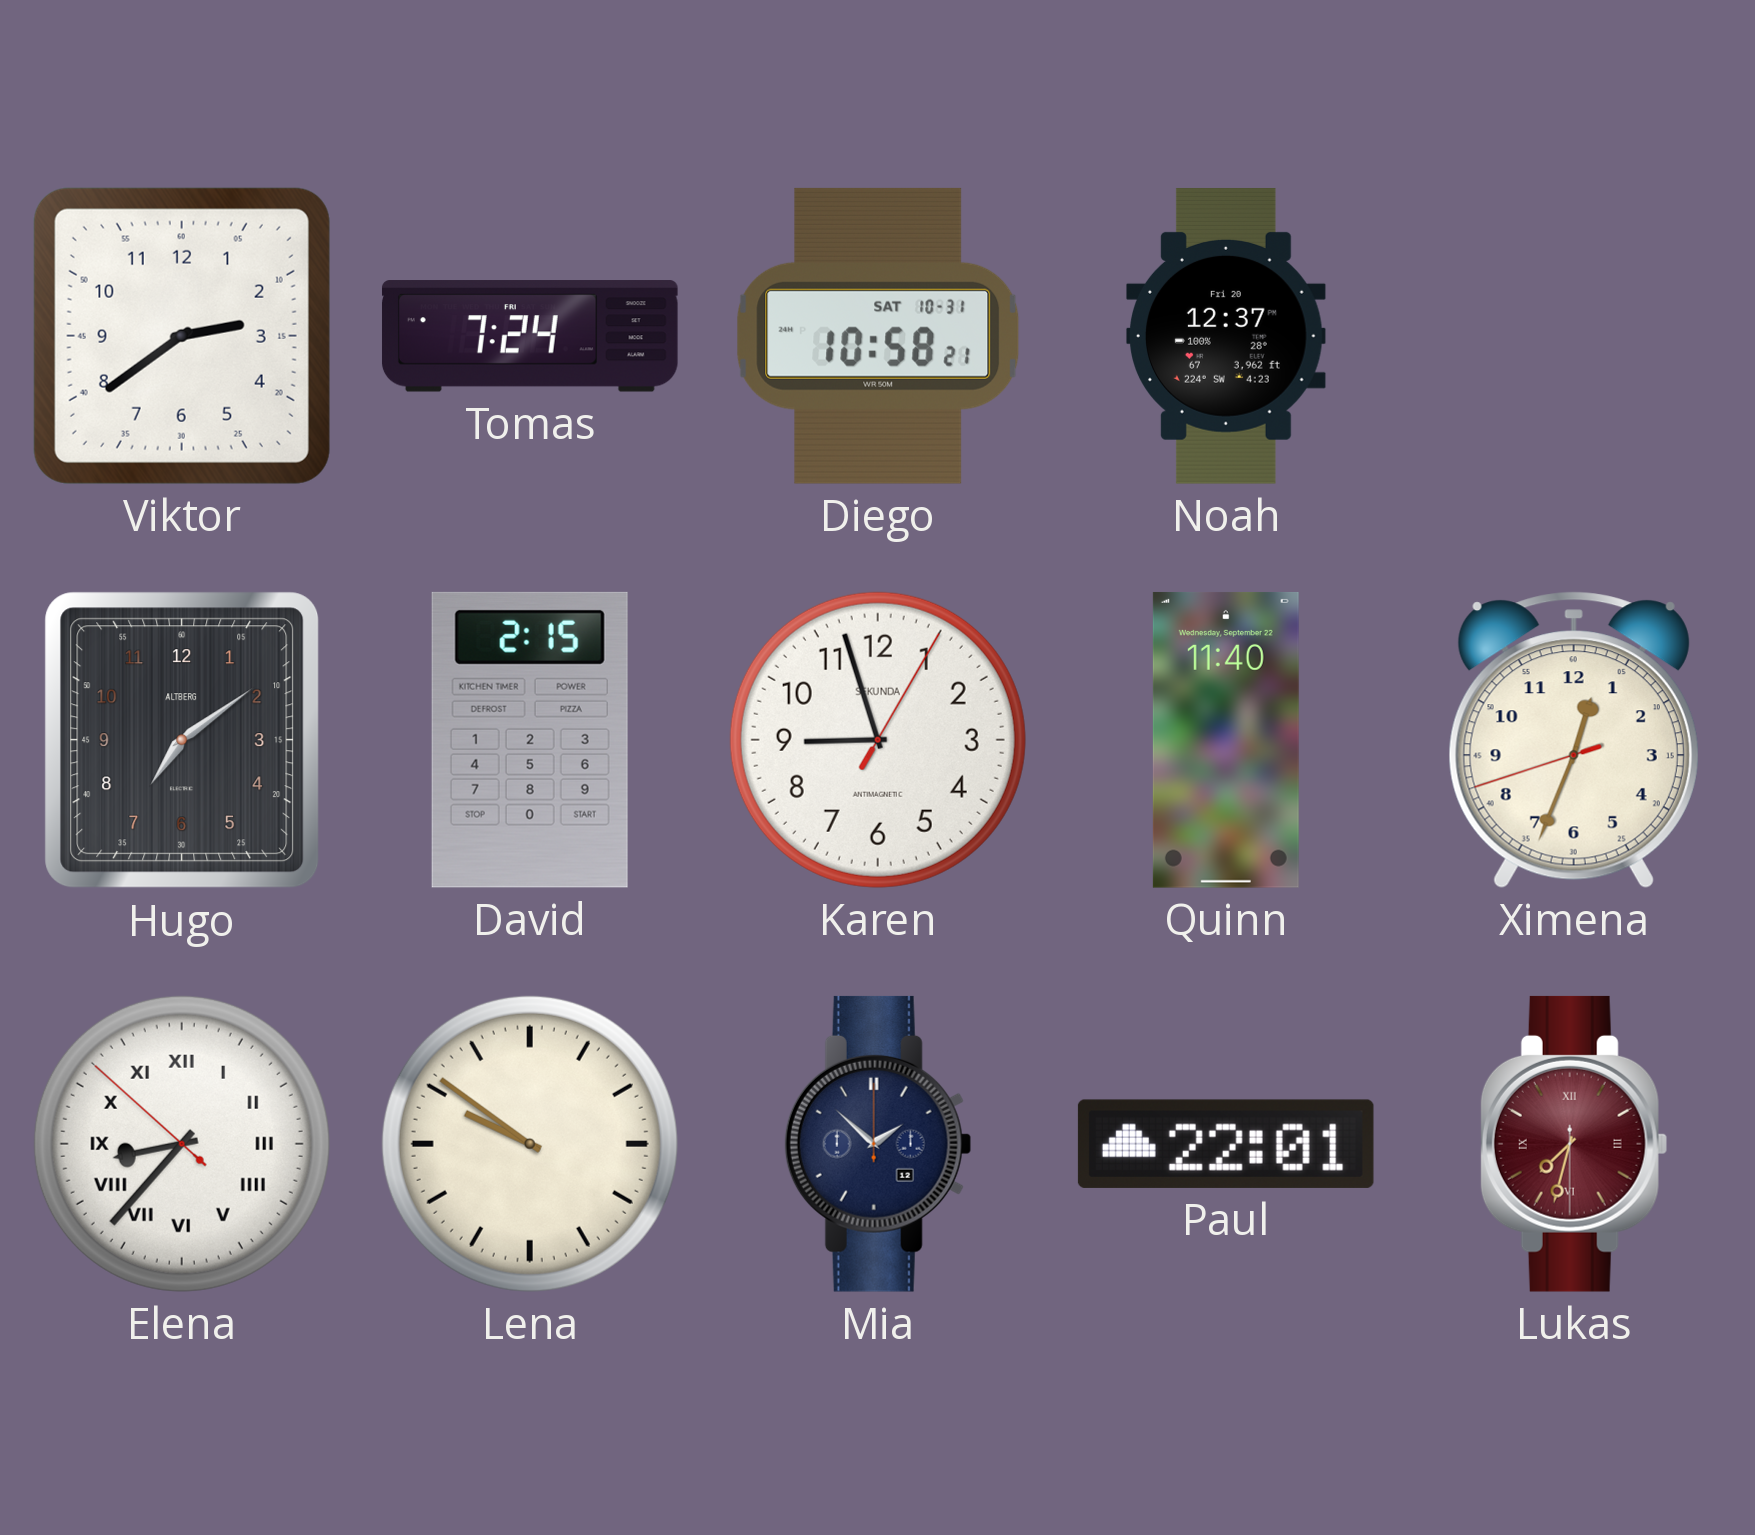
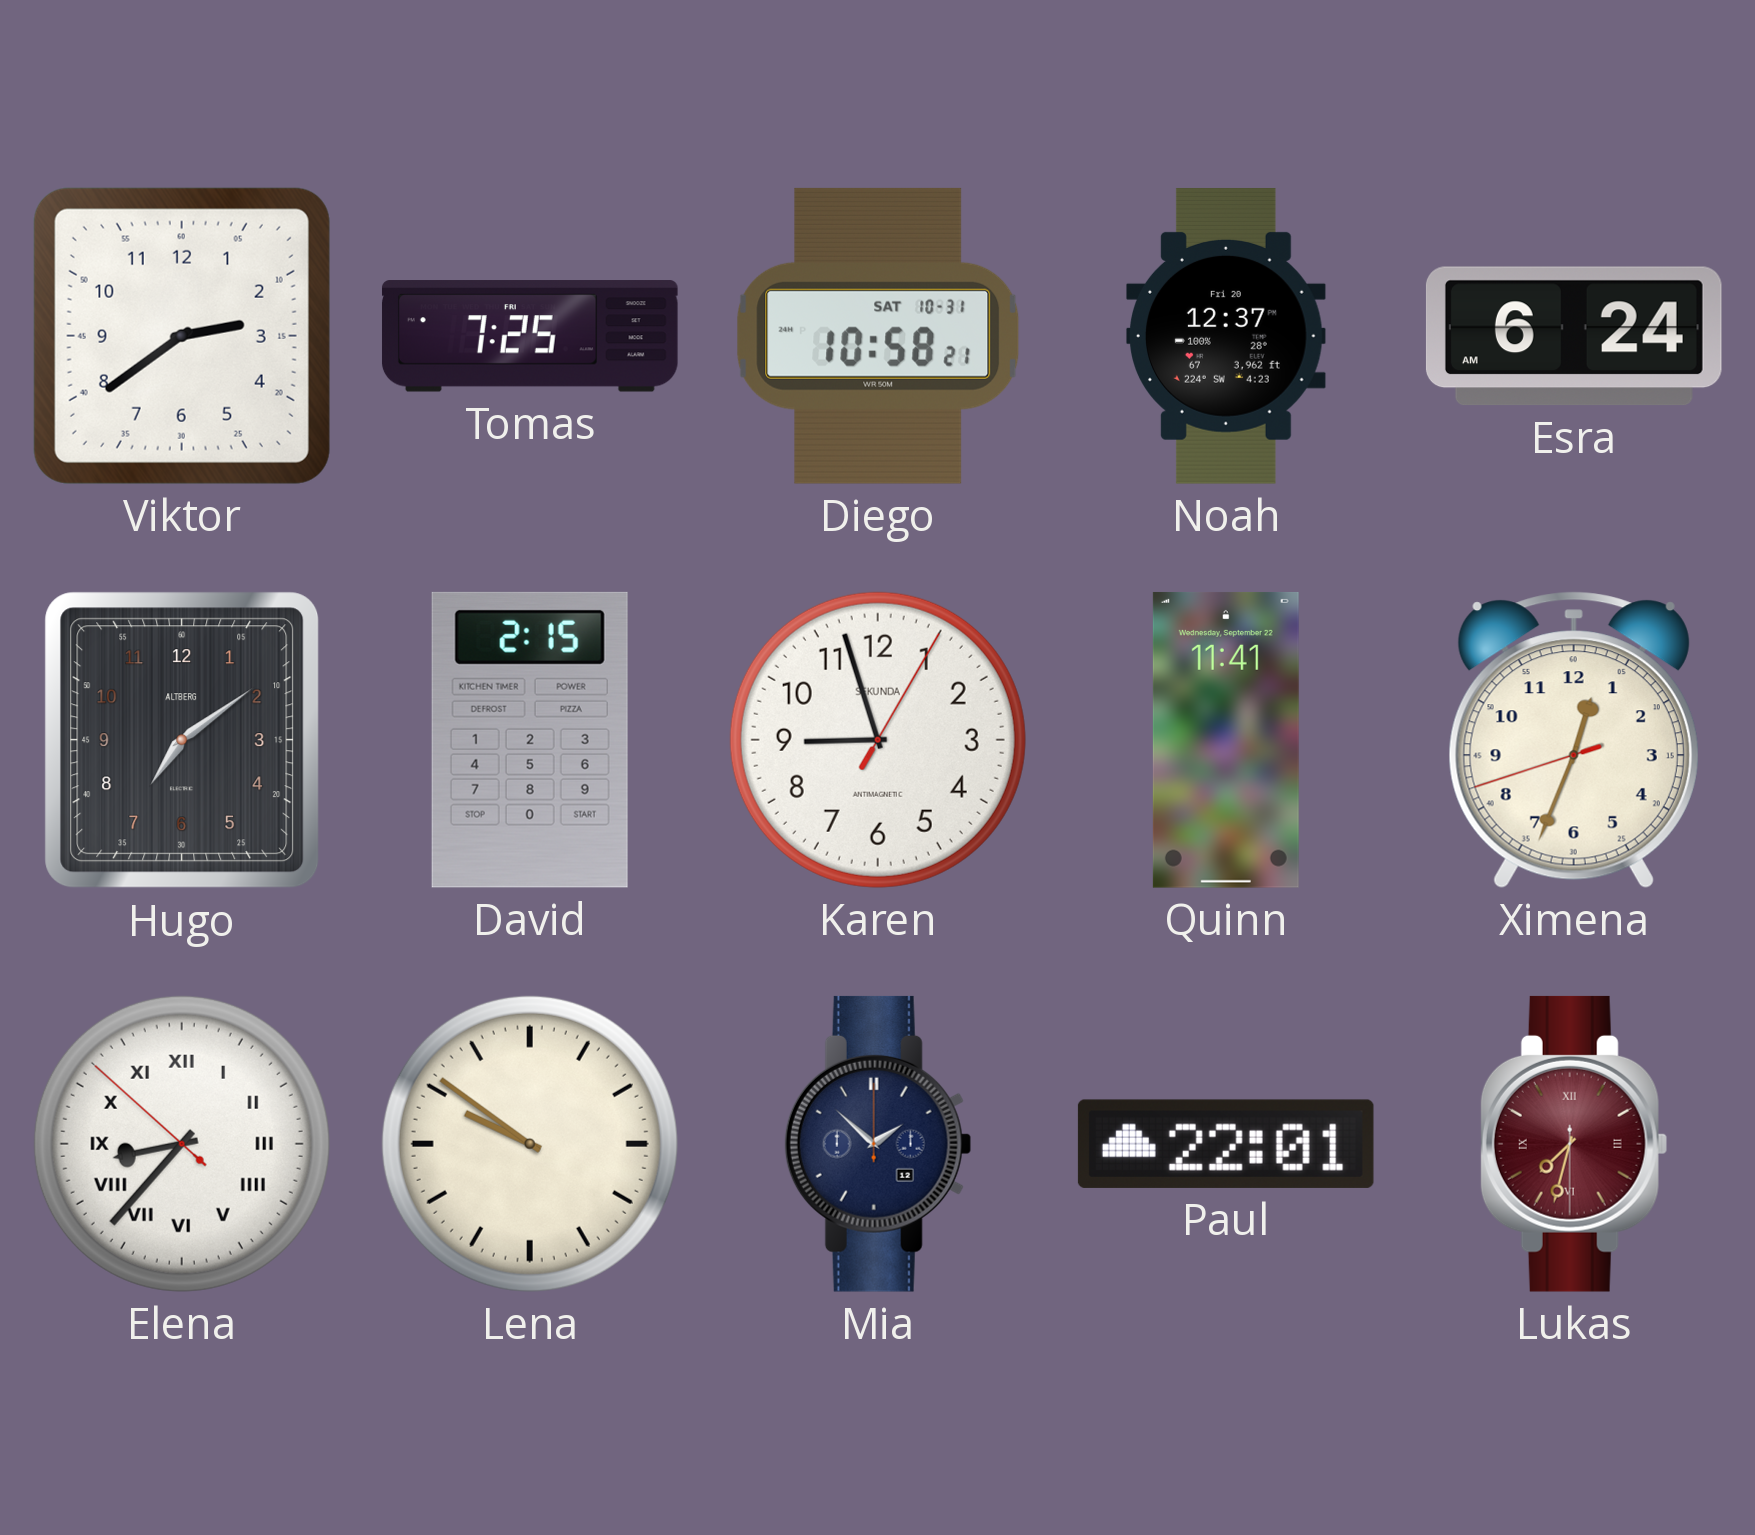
Tomas: 7:24 -> 7:25
Esra: none -> 6:24
Quinn: 11:40 -> 11:41
